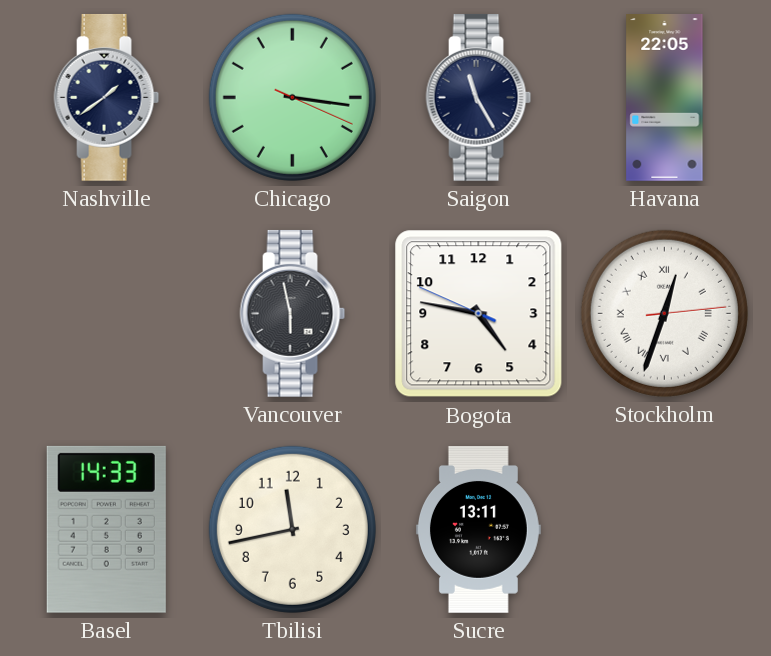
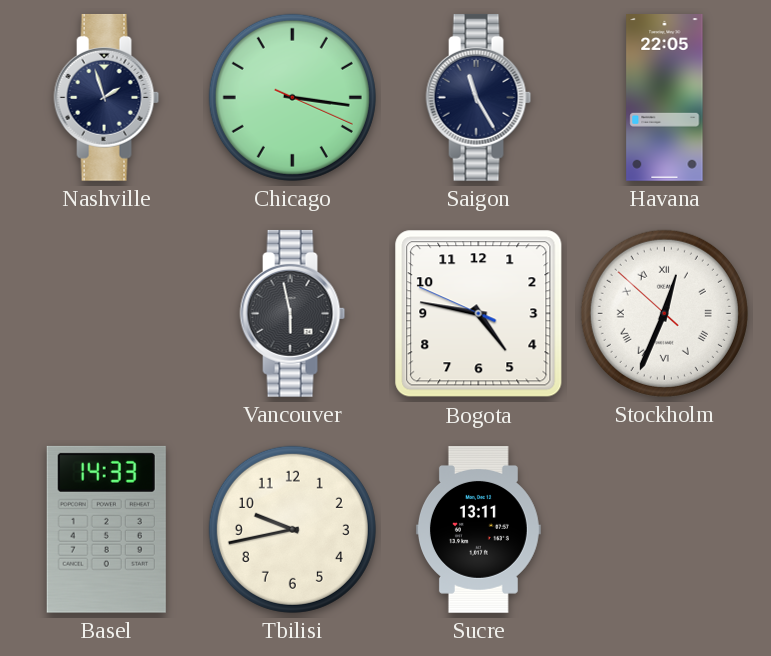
Nashville: 1:39 -> 1:57
Stockholm: 12:33:14 -> 12:33:52
Tbilisi: 11:43 -> 9:43
